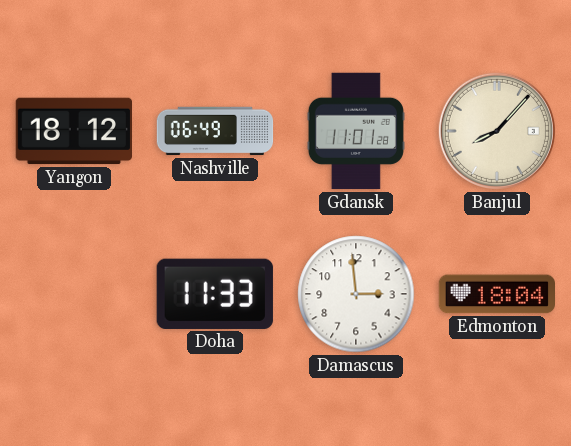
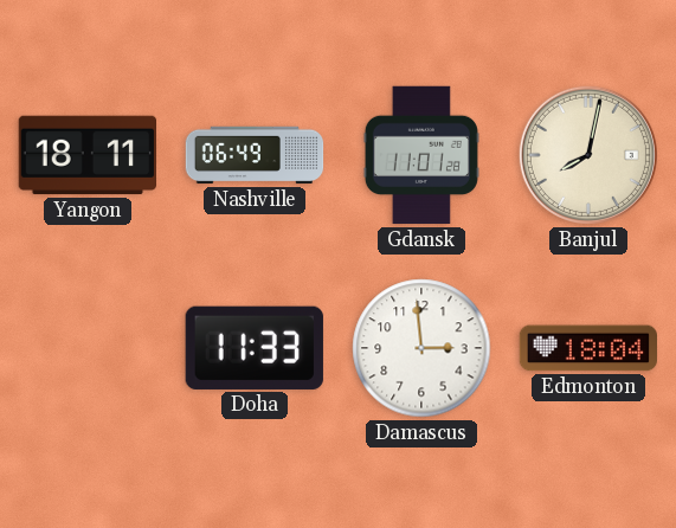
Yangon: 18:12 -> 18:11
Banjul: 8:07 -> 8:02
